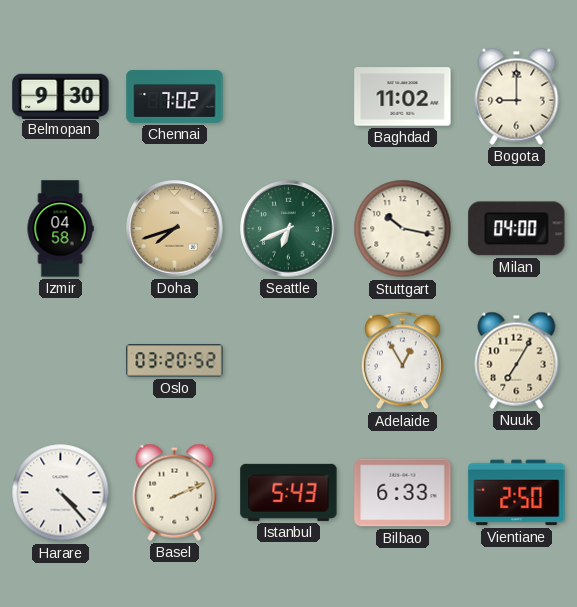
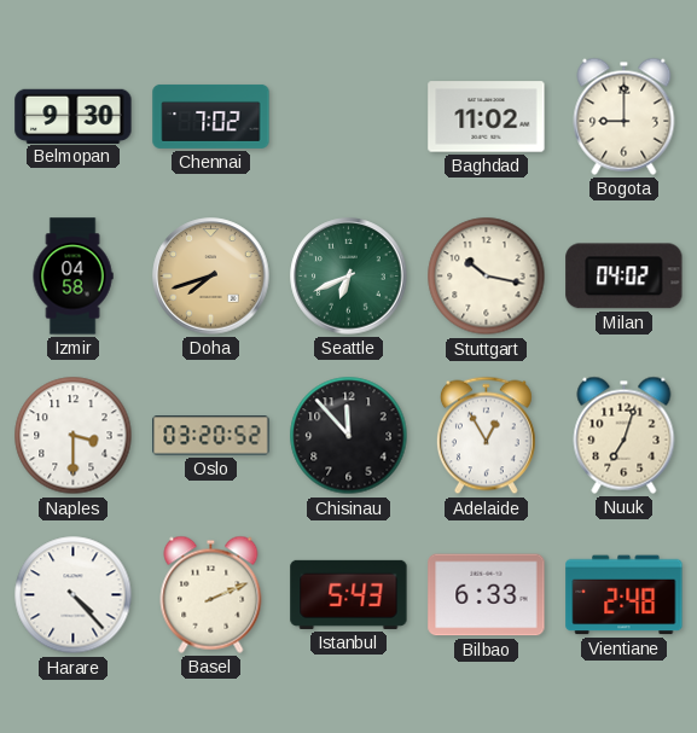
Milan: 04:00 -> 04:02
Naples: none -> 3:30
Chisinau: none -> 11:53
Nuuk: 7:05 -> 7:03
Vientiane: 2:50 -> 2:48
